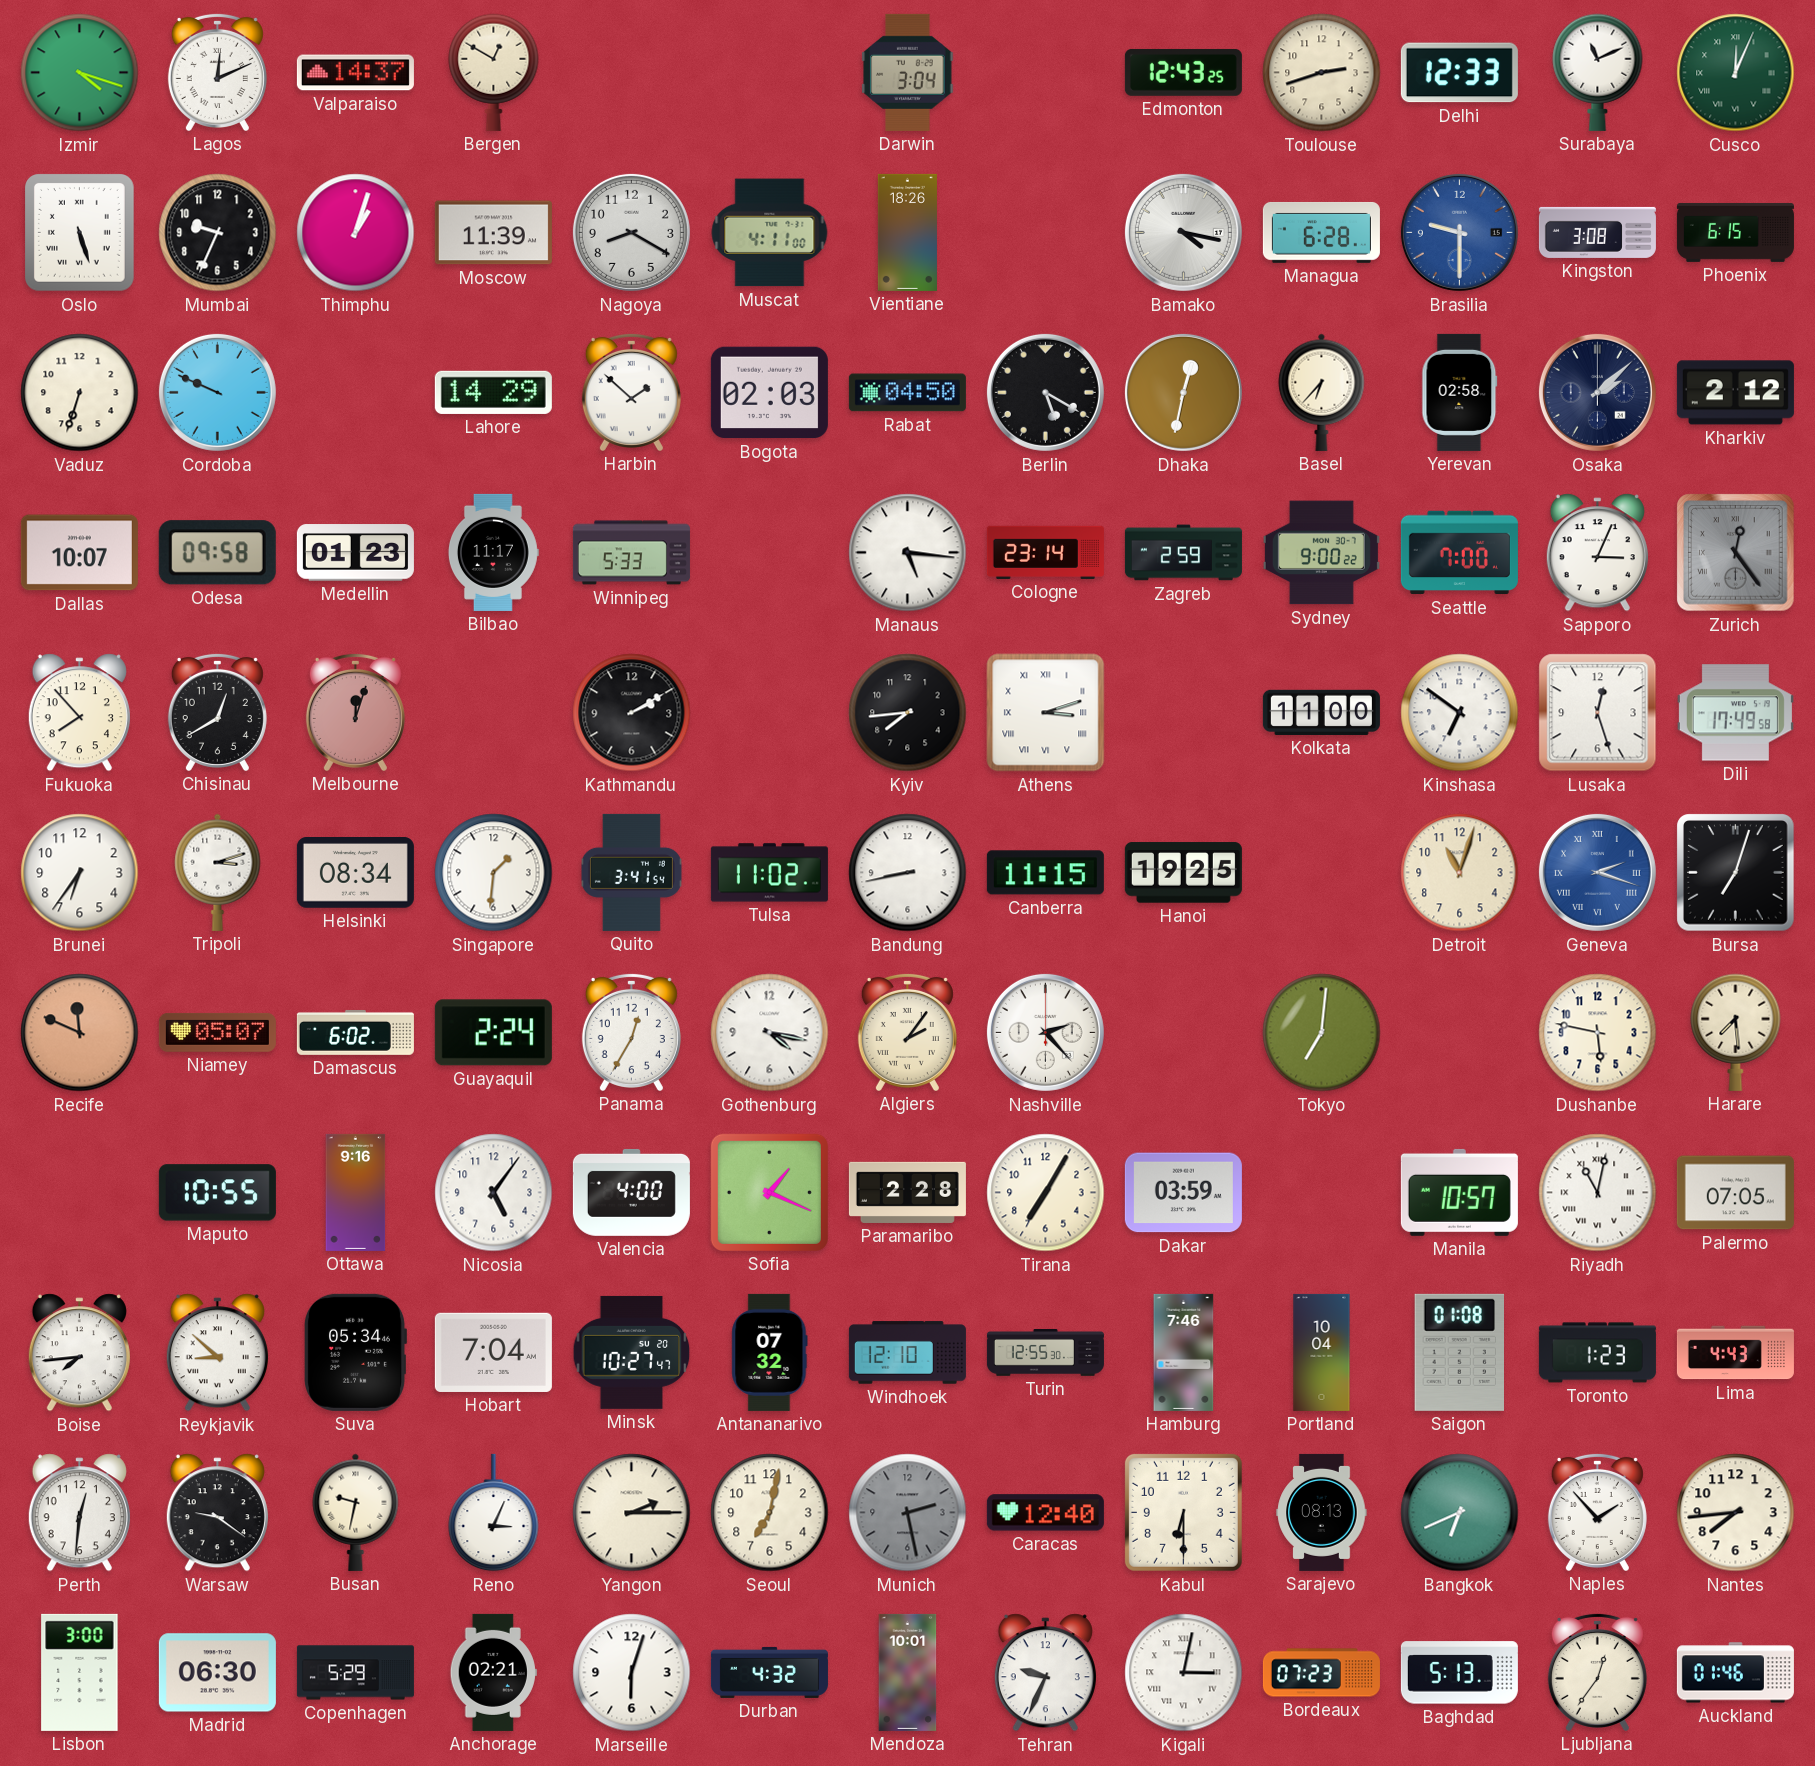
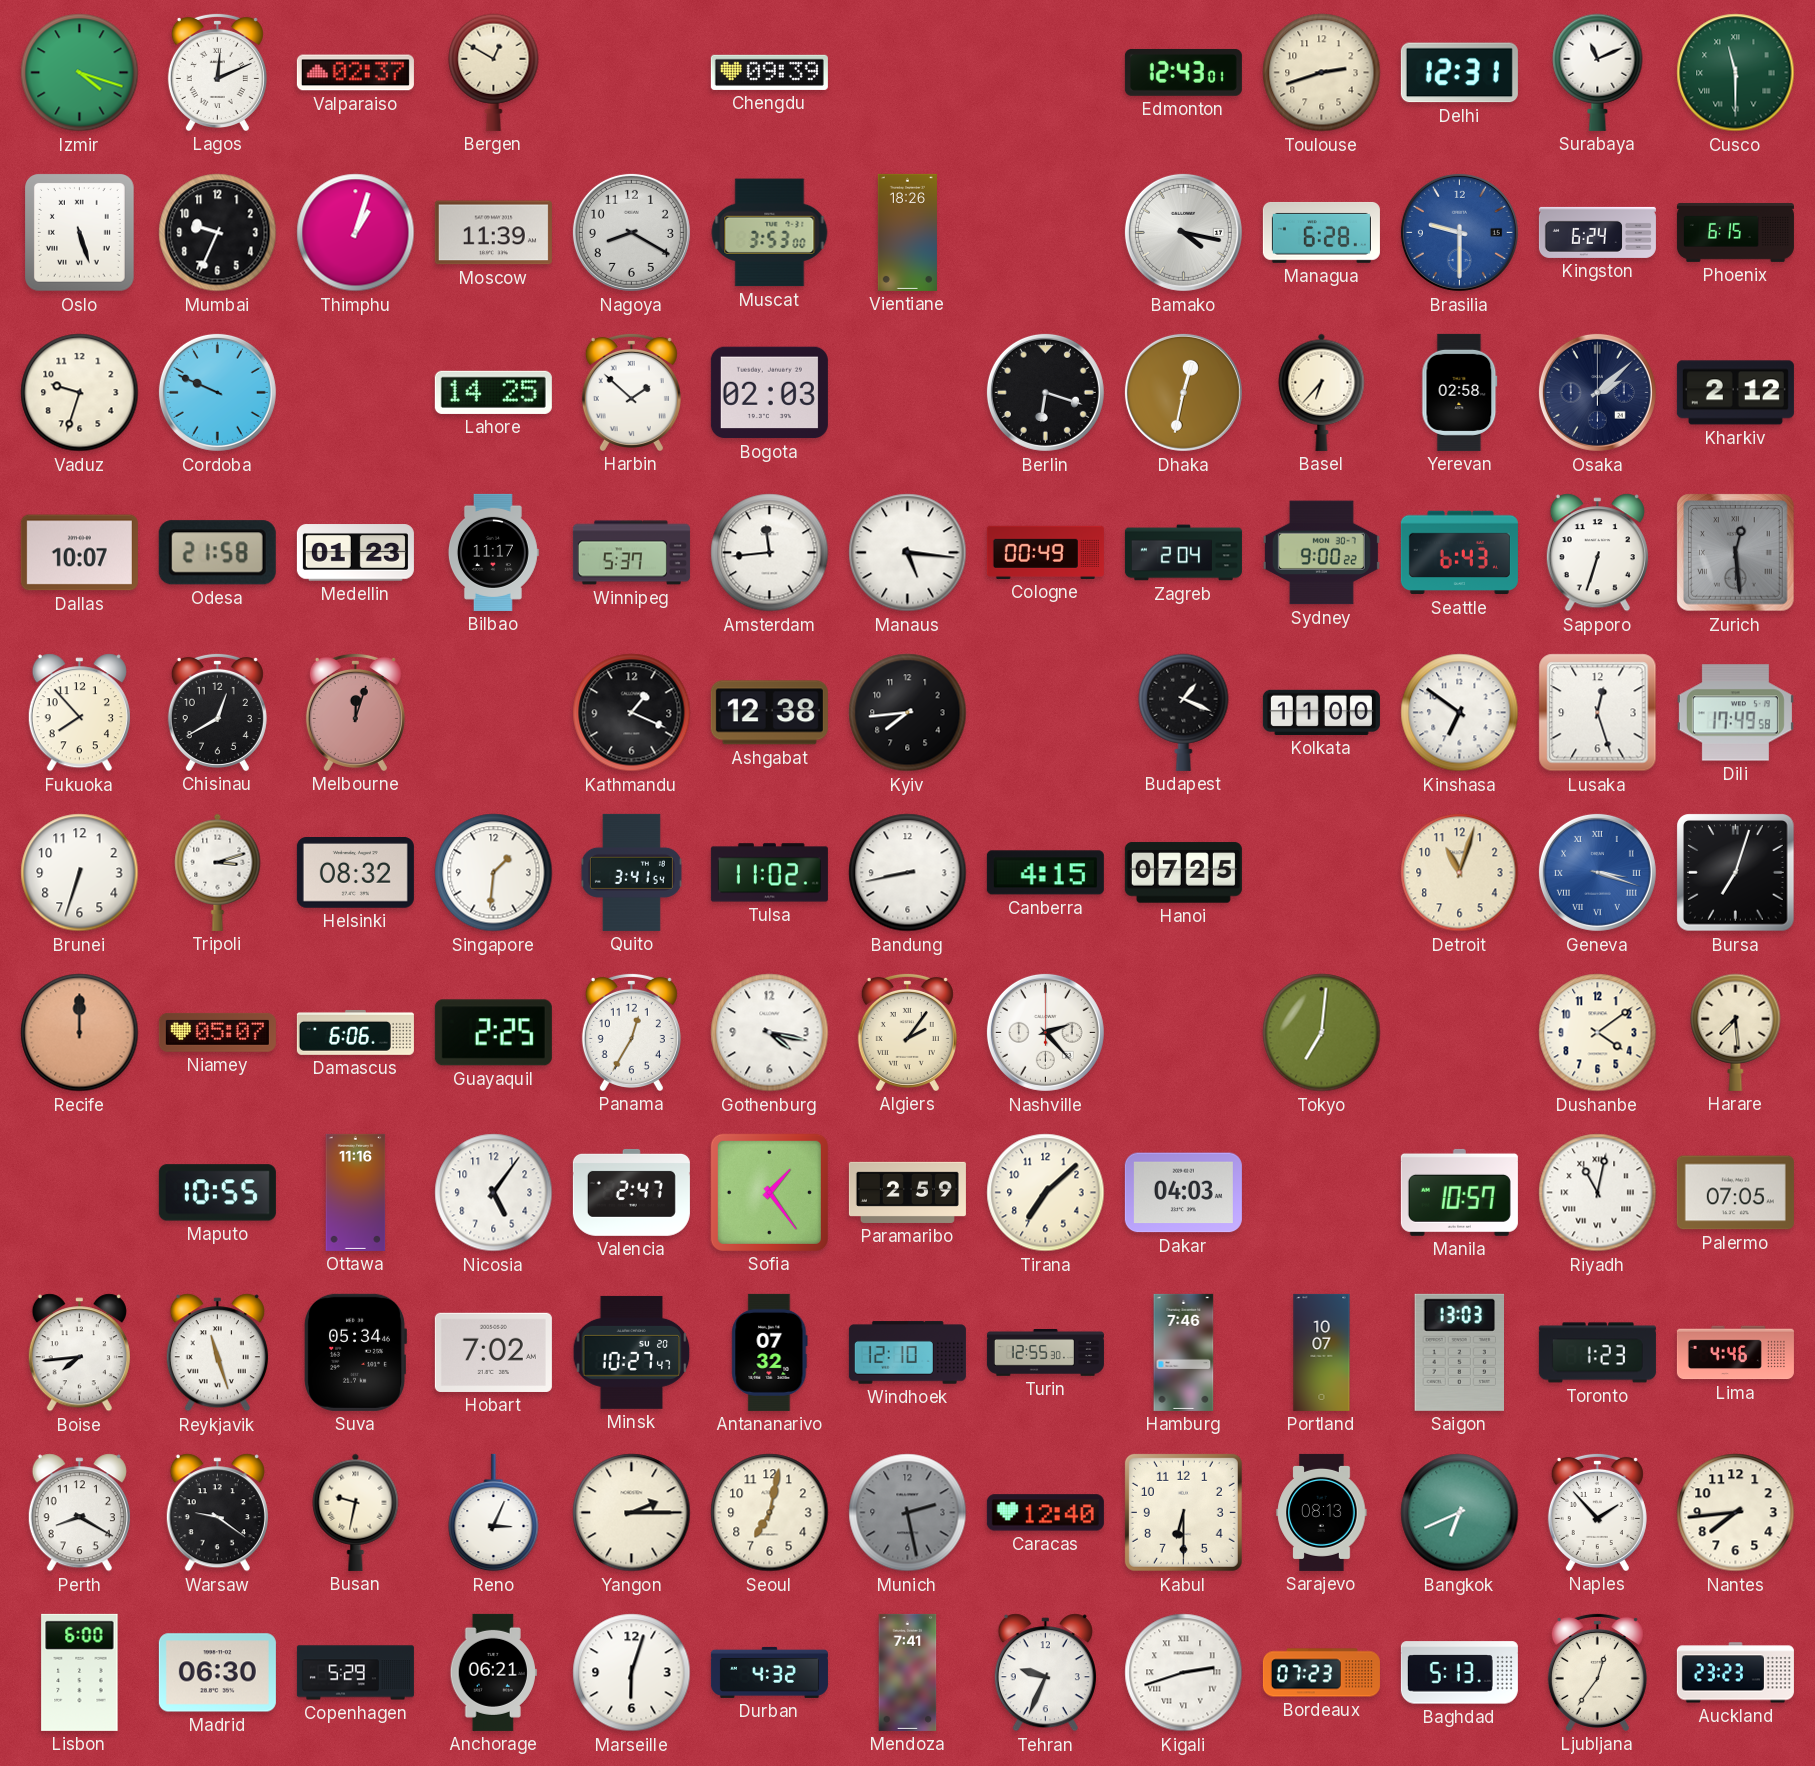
Valparaiso: 14:37 -> 02:37
Chengdu: none -> 09:39
Darwin: 3:04 -> none
Edmonton: 12:43:25 -> 12:43:01
Delhi: 12:33 -> 12:31
Cusco: 12:04 -> 11:30
Muscat: 4:11 -> 3:53
Kingston: 3:08 -> 6:24
Vaduz: 6:33 -> 9:33
Lahore: 14:29 -> 14:25
Rabat: 04:50 -> none
Berlin: 5:20 -> 6:18
Odesa: 09:58 -> 21:58
Winnipeg: 5:33 -> 5:37
Amsterdam: none -> 11:44
Cologne: 23:14 -> 00:49
Zagreb: 2:59 -> 2:04
Seattle: 7:00 -> 6:43
Sapporo: 3:04 -> 6:33
Zurich: 12:24 -> 12:29
Kathmandu: 2:10 -> 1:19
Ashgabat: none -> 12:38
Athens: 3:12 -> none
Budapest: none -> 1:19
Brunei: 6:36 -> 6:33
Helsinki: 08:34 -> 08:32
Canberra: 11:15 -> 4:15
Hanoi: 19:25 -> 07:25
Geneva: 2:18 -> 3:18
Recife: 11:49 -> 12:00
Damascus: 6:02 -> 6:06
Guayaquil: 2:24 -> 2:25
Dushanbe: 5:47 -> 4:09
Ottawa: 9:16 -> 11:16
Valencia: 4:00 -> 2:47
Sofia: 1:19 -> 1:24
Paramaribo: 2:28 -> 2:59
Tirana: 7:05 -> 7:08
Dakar: 03:59 -> 04:03
Reykjavik: 8:52 -> 11:27
Hobart: 7:04 -> 7:02
Portland: 10:04 -> 10:07
Saigon: 01:08 -> 13:03
Lima: 4:43 -> 4:46
Perth: 12:31 -> 8:20
Lisbon: 3:00 -> 6:00
Anchorage: 02:21 -> 06:21
Mendoza: 10:01 -> 7:41
Kigali: 3:02 -> 2:42
Auckland: 01:46 -> 23:23
